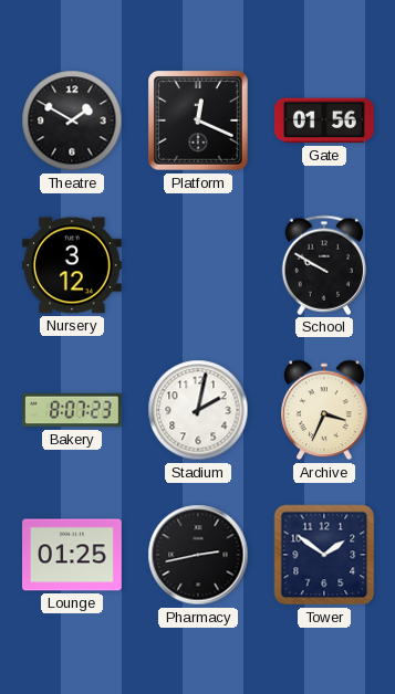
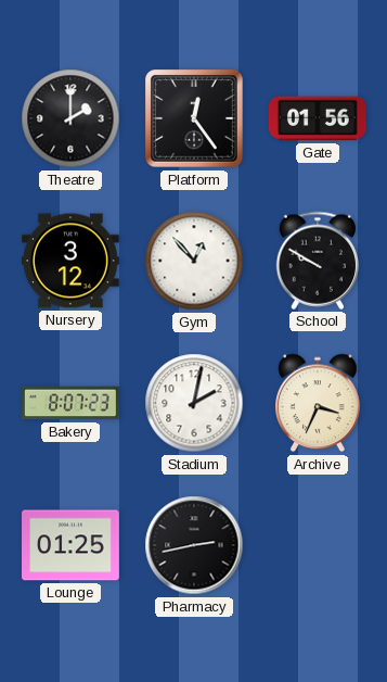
Theatre: 1:50 -> 2:00
Platform: 12:19 -> 12:24
Gym: none -> 12:53
Tower: 1:51 -> none
